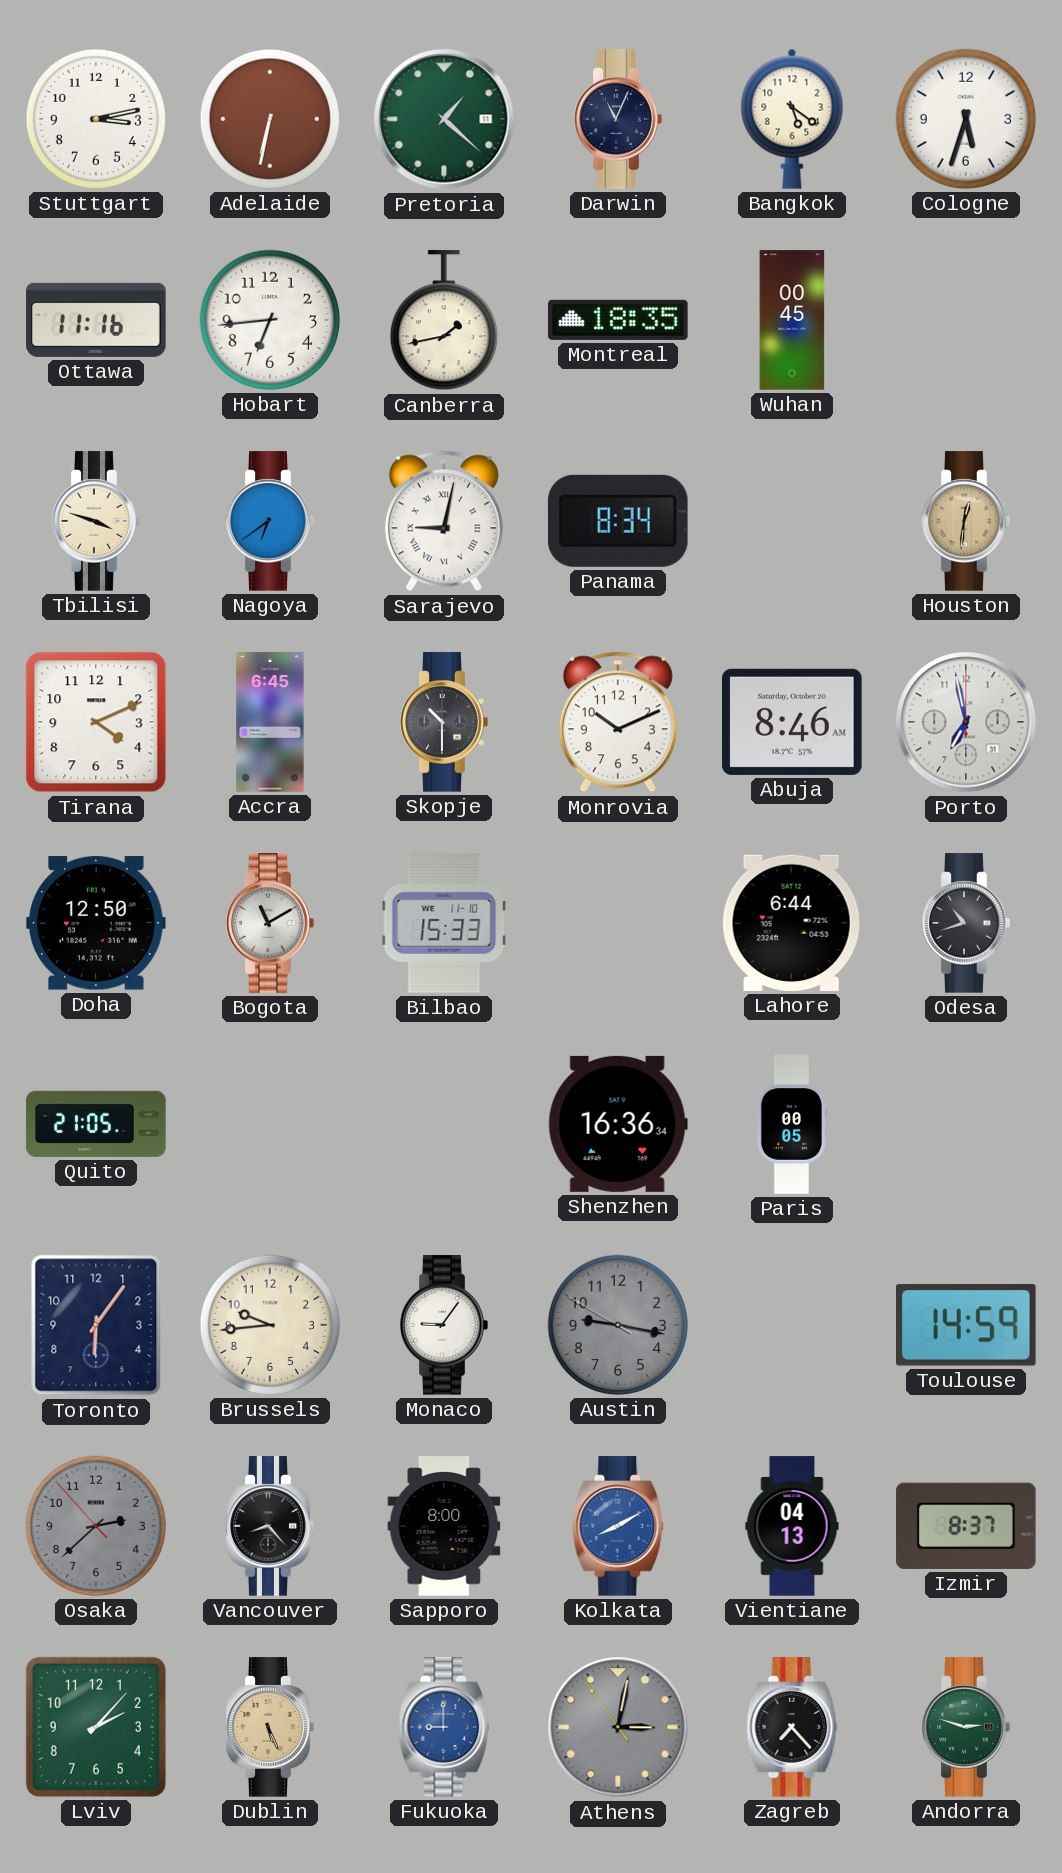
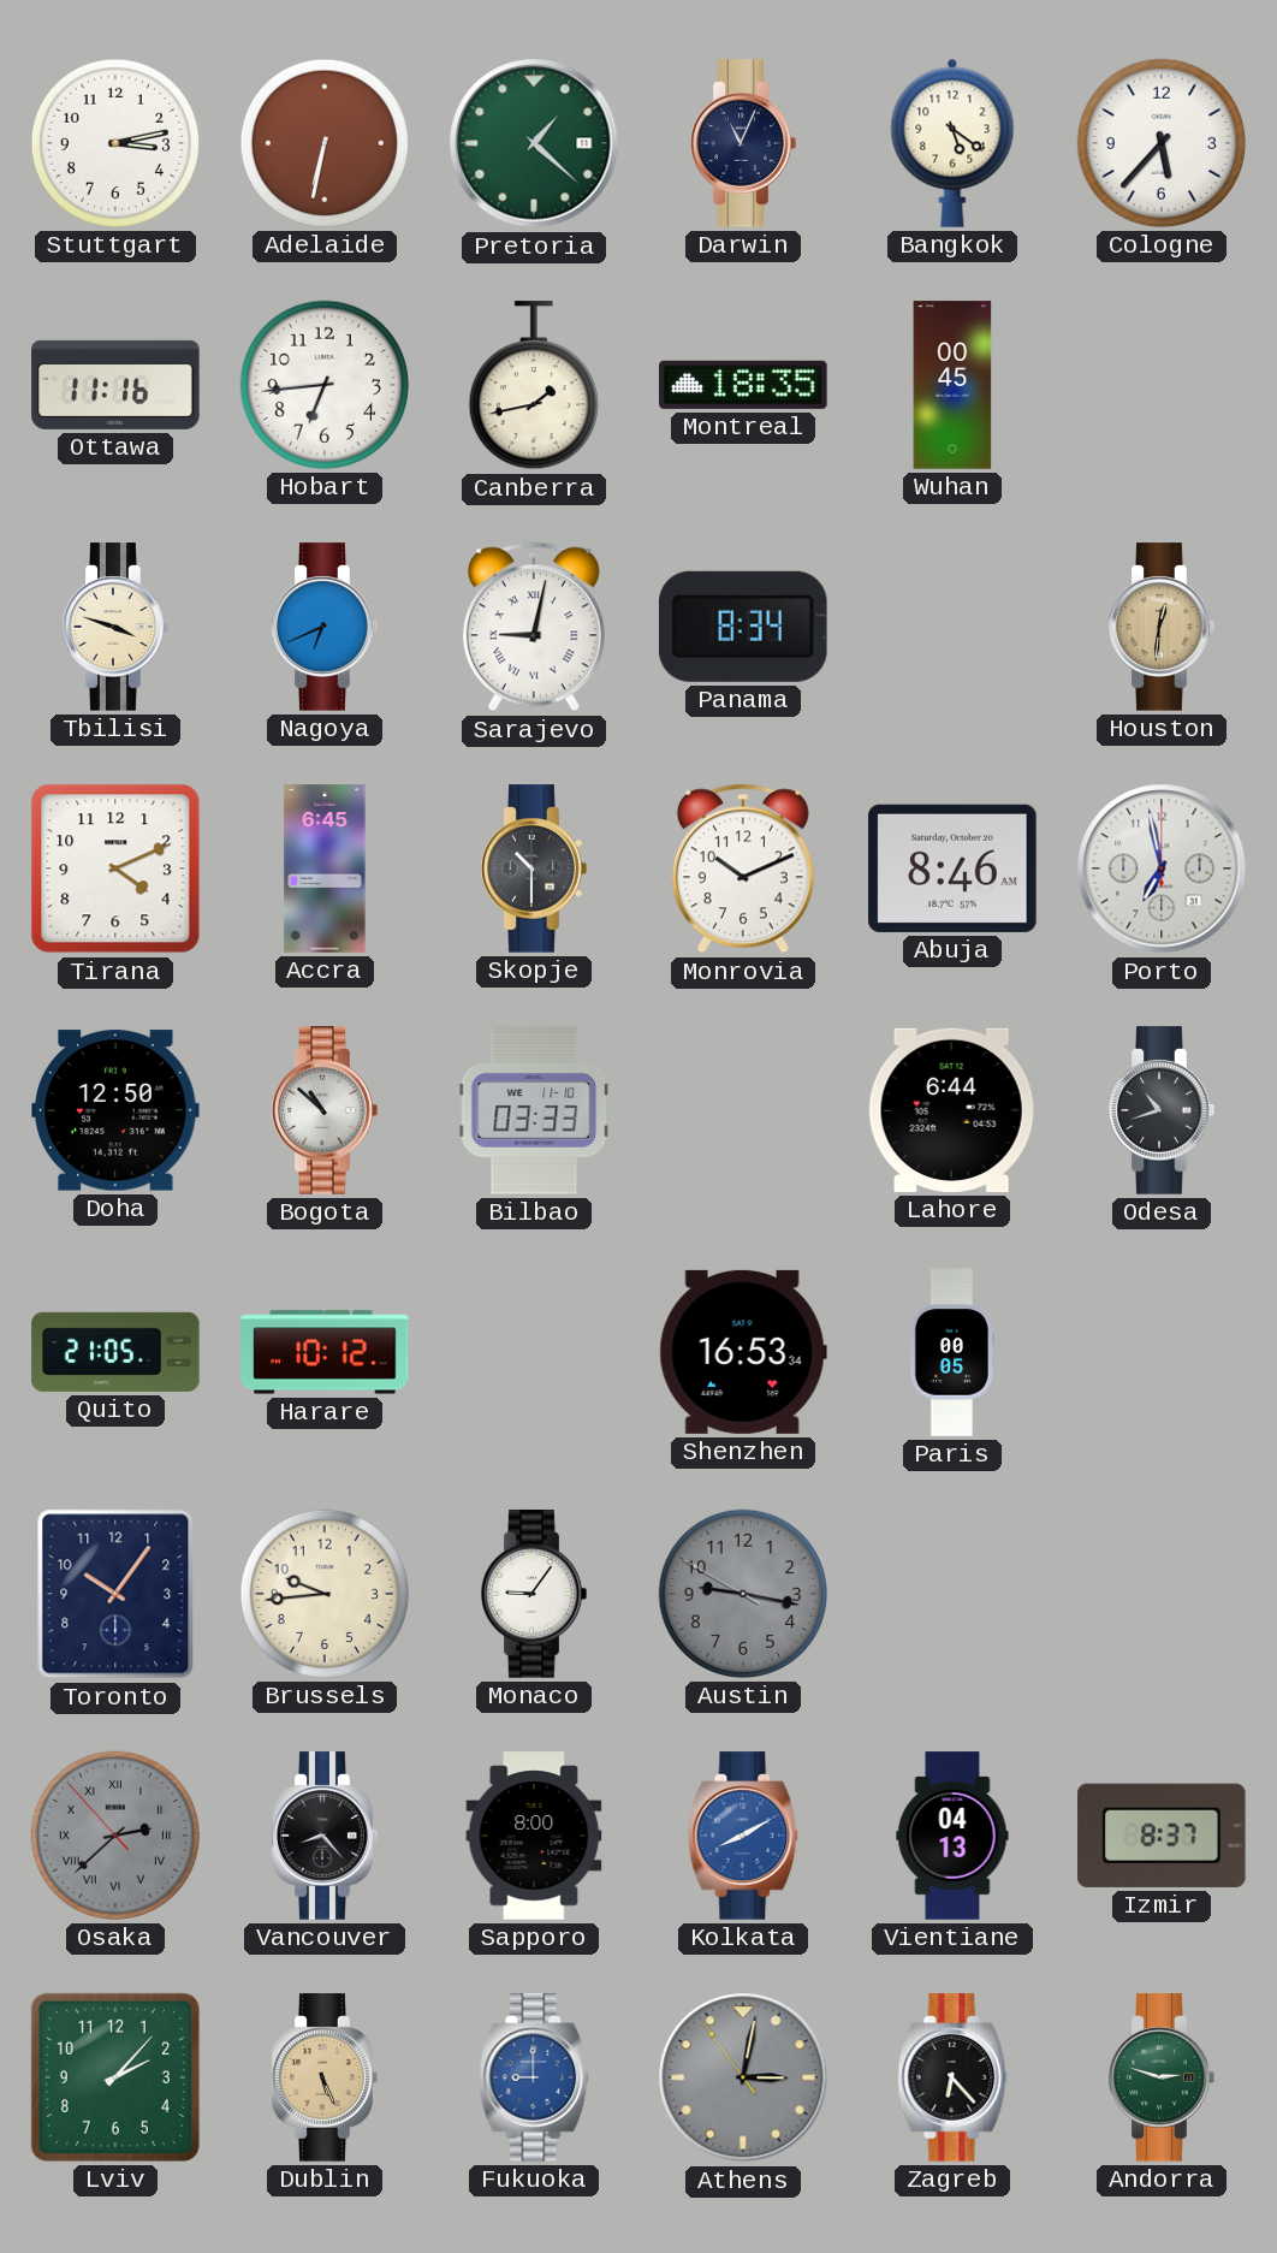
Cologne: 5:33 -> 5:37
Nagoya: 6:39 -> 6:41
Bogota: 11:10 -> 10:52
Bilbao: 15:33 -> 03:33
Harare: none -> 10:12
Shenzhen: 16:36 -> 16:53
Toronto: 6:06 -> 10:06
Toulouse: 14:59 -> none
Osaka numerals: Arabic -> Roman
Zagreb: 7:23 -> 6:23
